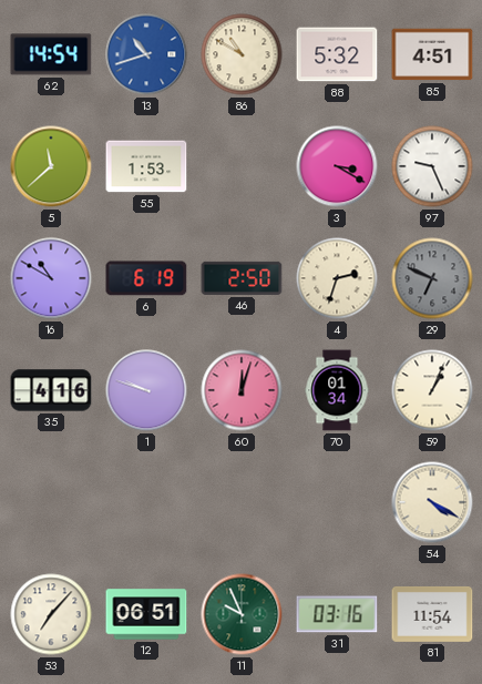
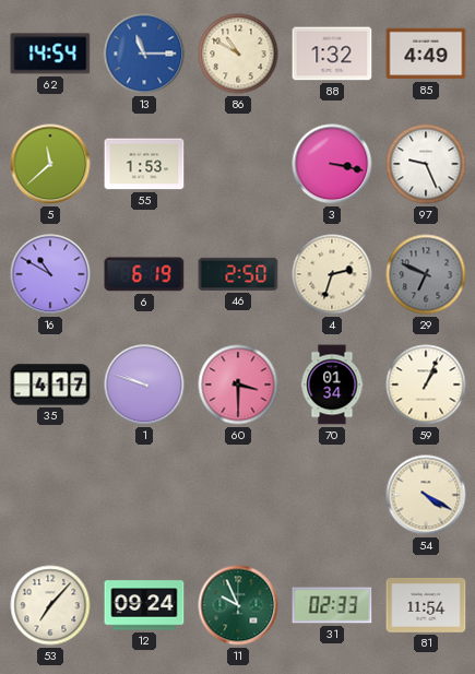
13: 10:42 -> 11:15
88: 5:32 -> 1:32
85: 4:51 -> 4:49
3: 3:20 -> 3:17
35: 4:16 -> 4:17
60: 12:03 -> 3:30
12: 06:51 -> 09:24
31: 03:16 -> 02:33
